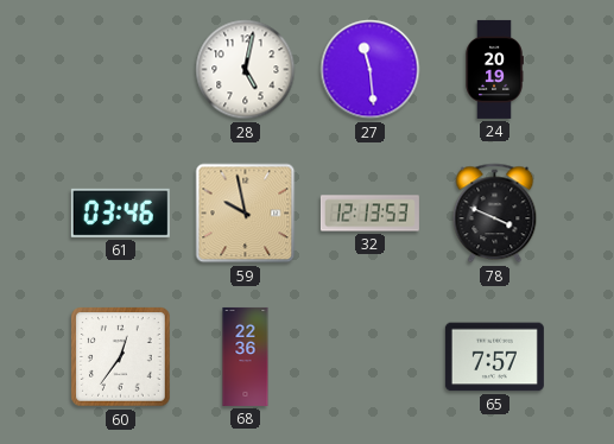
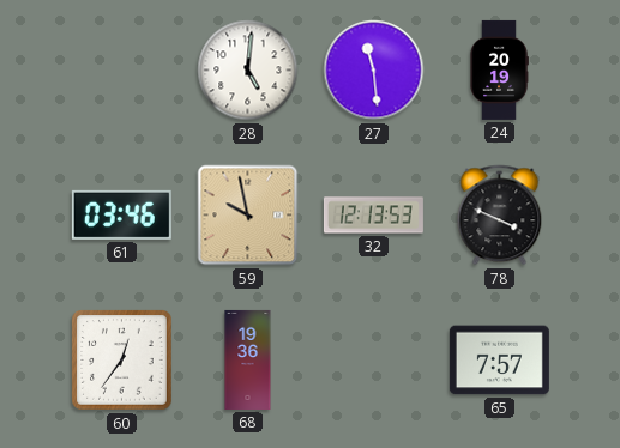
28: 5:02 -> 5:01
68: 22:36 -> 19:36
